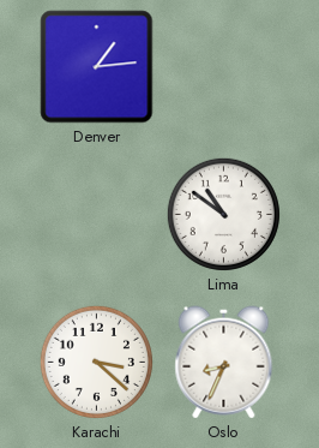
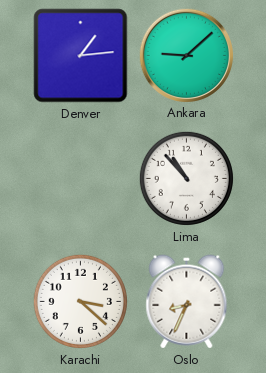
Ankara: none -> 9:08
Lima: 10:51 -> 10:53
